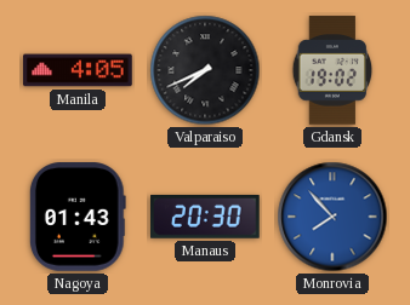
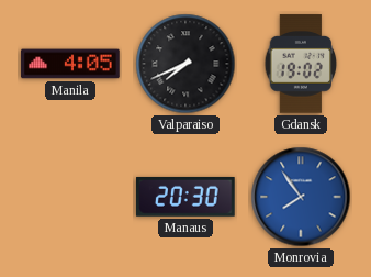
Nagoya: 01:43 -> none
Monrovia: 7:53 -> 7:54
